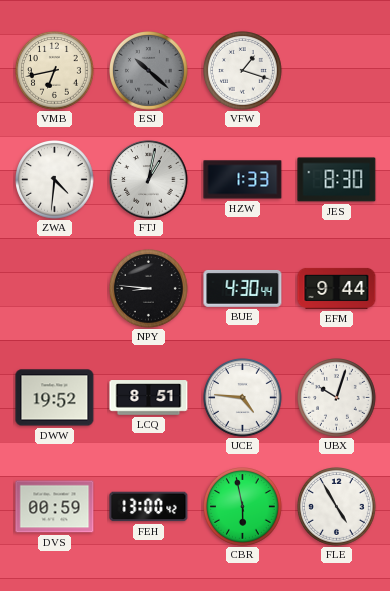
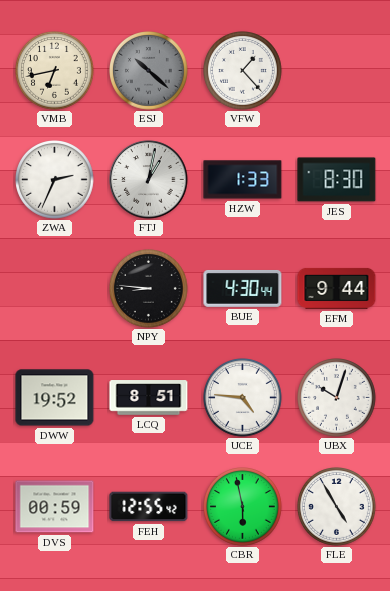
VFW: 1:18 -> 1:23
ZWA: 4:31 -> 2:34
FEH: 13:00 -> 12:55
